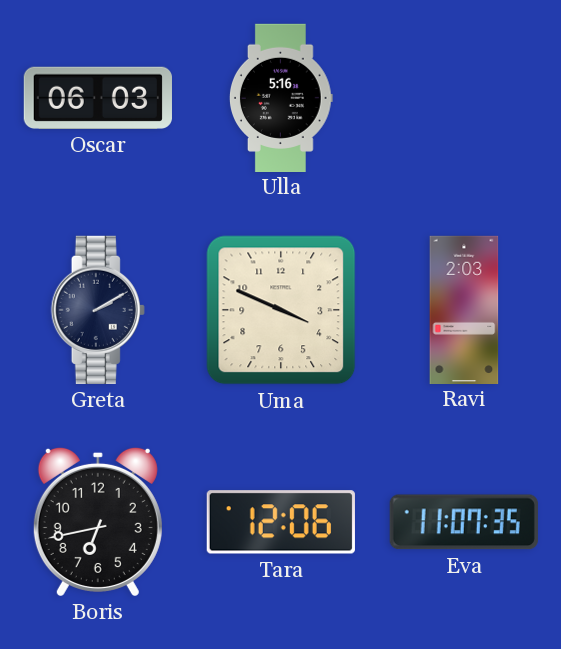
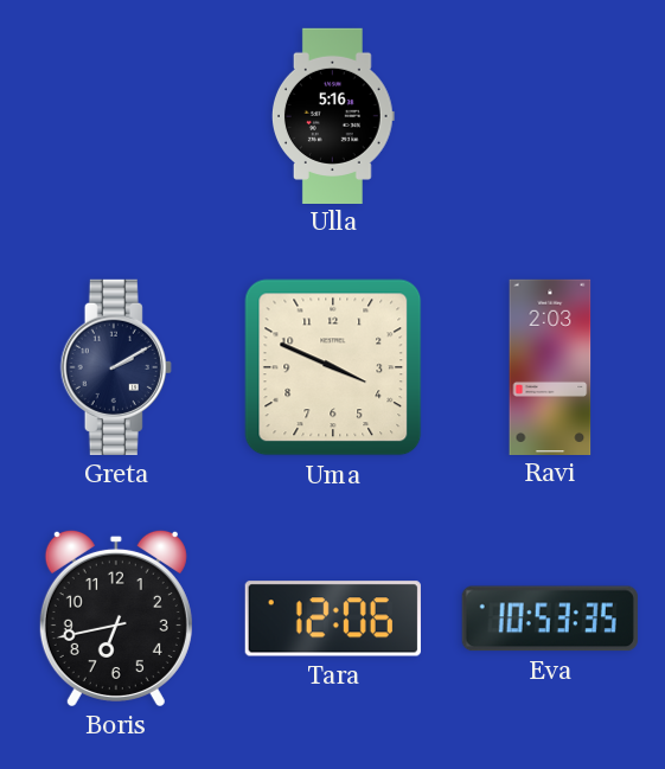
Oscar: 06:03 -> none
Eva: 11:07 -> 10:53
